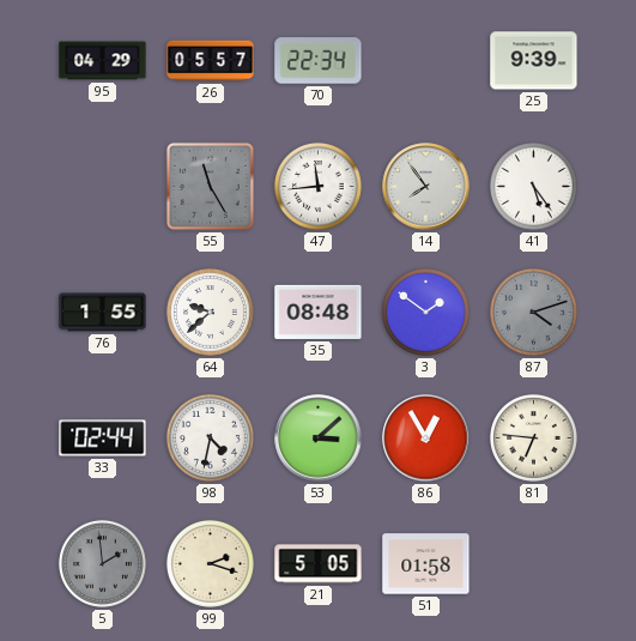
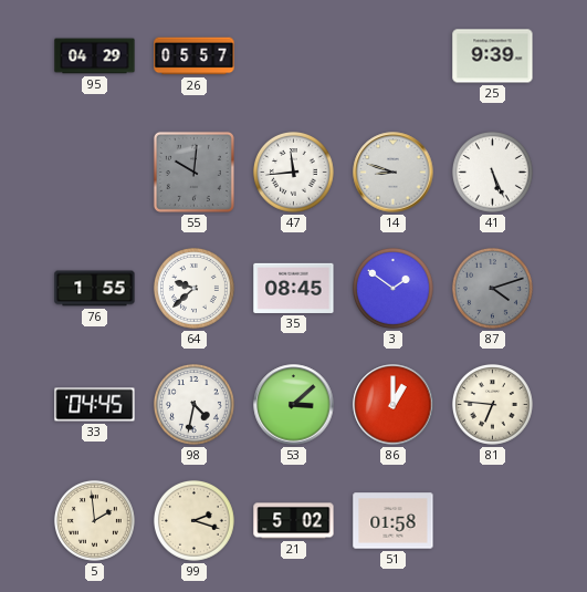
70: 22:34 -> none
55: 11:25 -> 10:01
14: 7:54 -> 8:48
41: 5:24 -> 5:26
35: 08:48 -> 08:45
33: 02:44 -> 04:45
86: 12:55 -> 1:00
5 dial: grey -> cream
21: 5:05 -> 5:02
